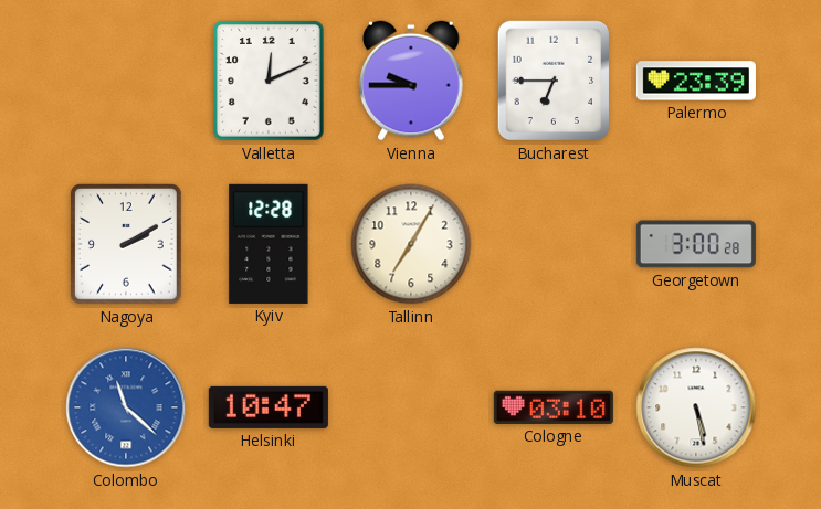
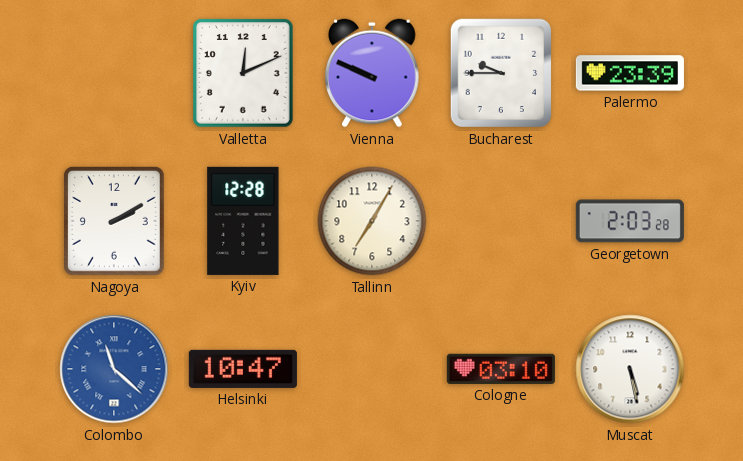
Vienna: 9:45 -> 9:49
Bucharest: 6:45 -> 9:45
Georgetown: 3:00 -> 2:03
